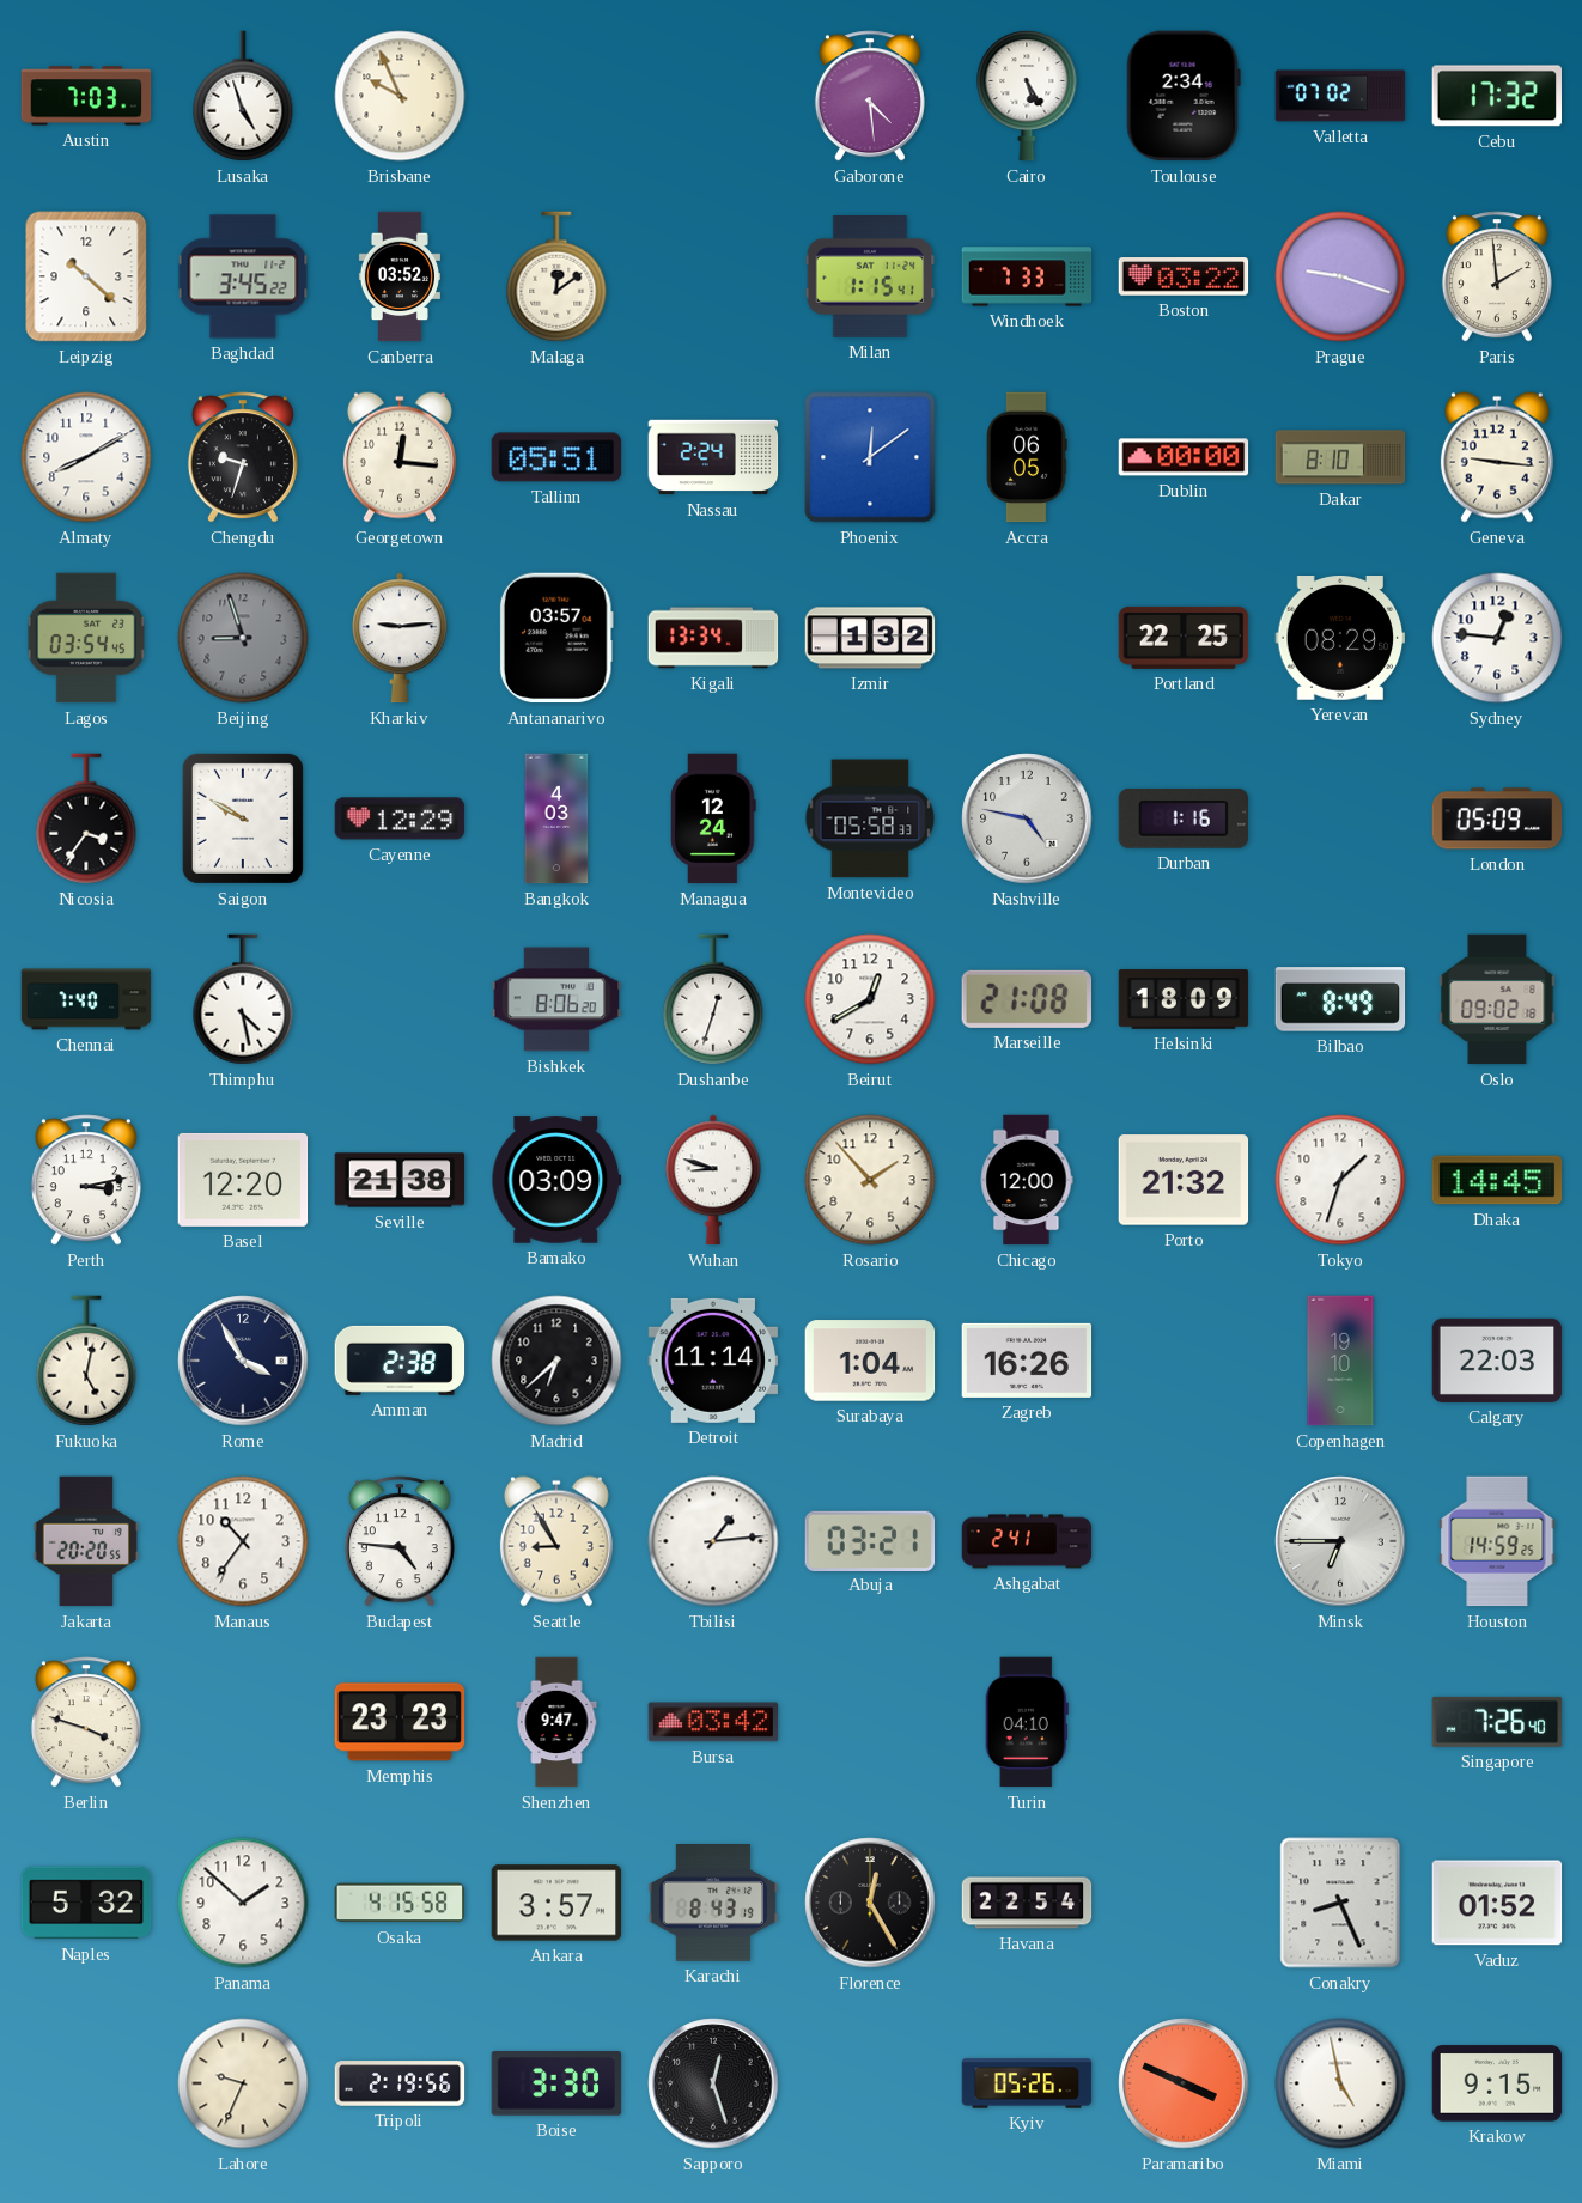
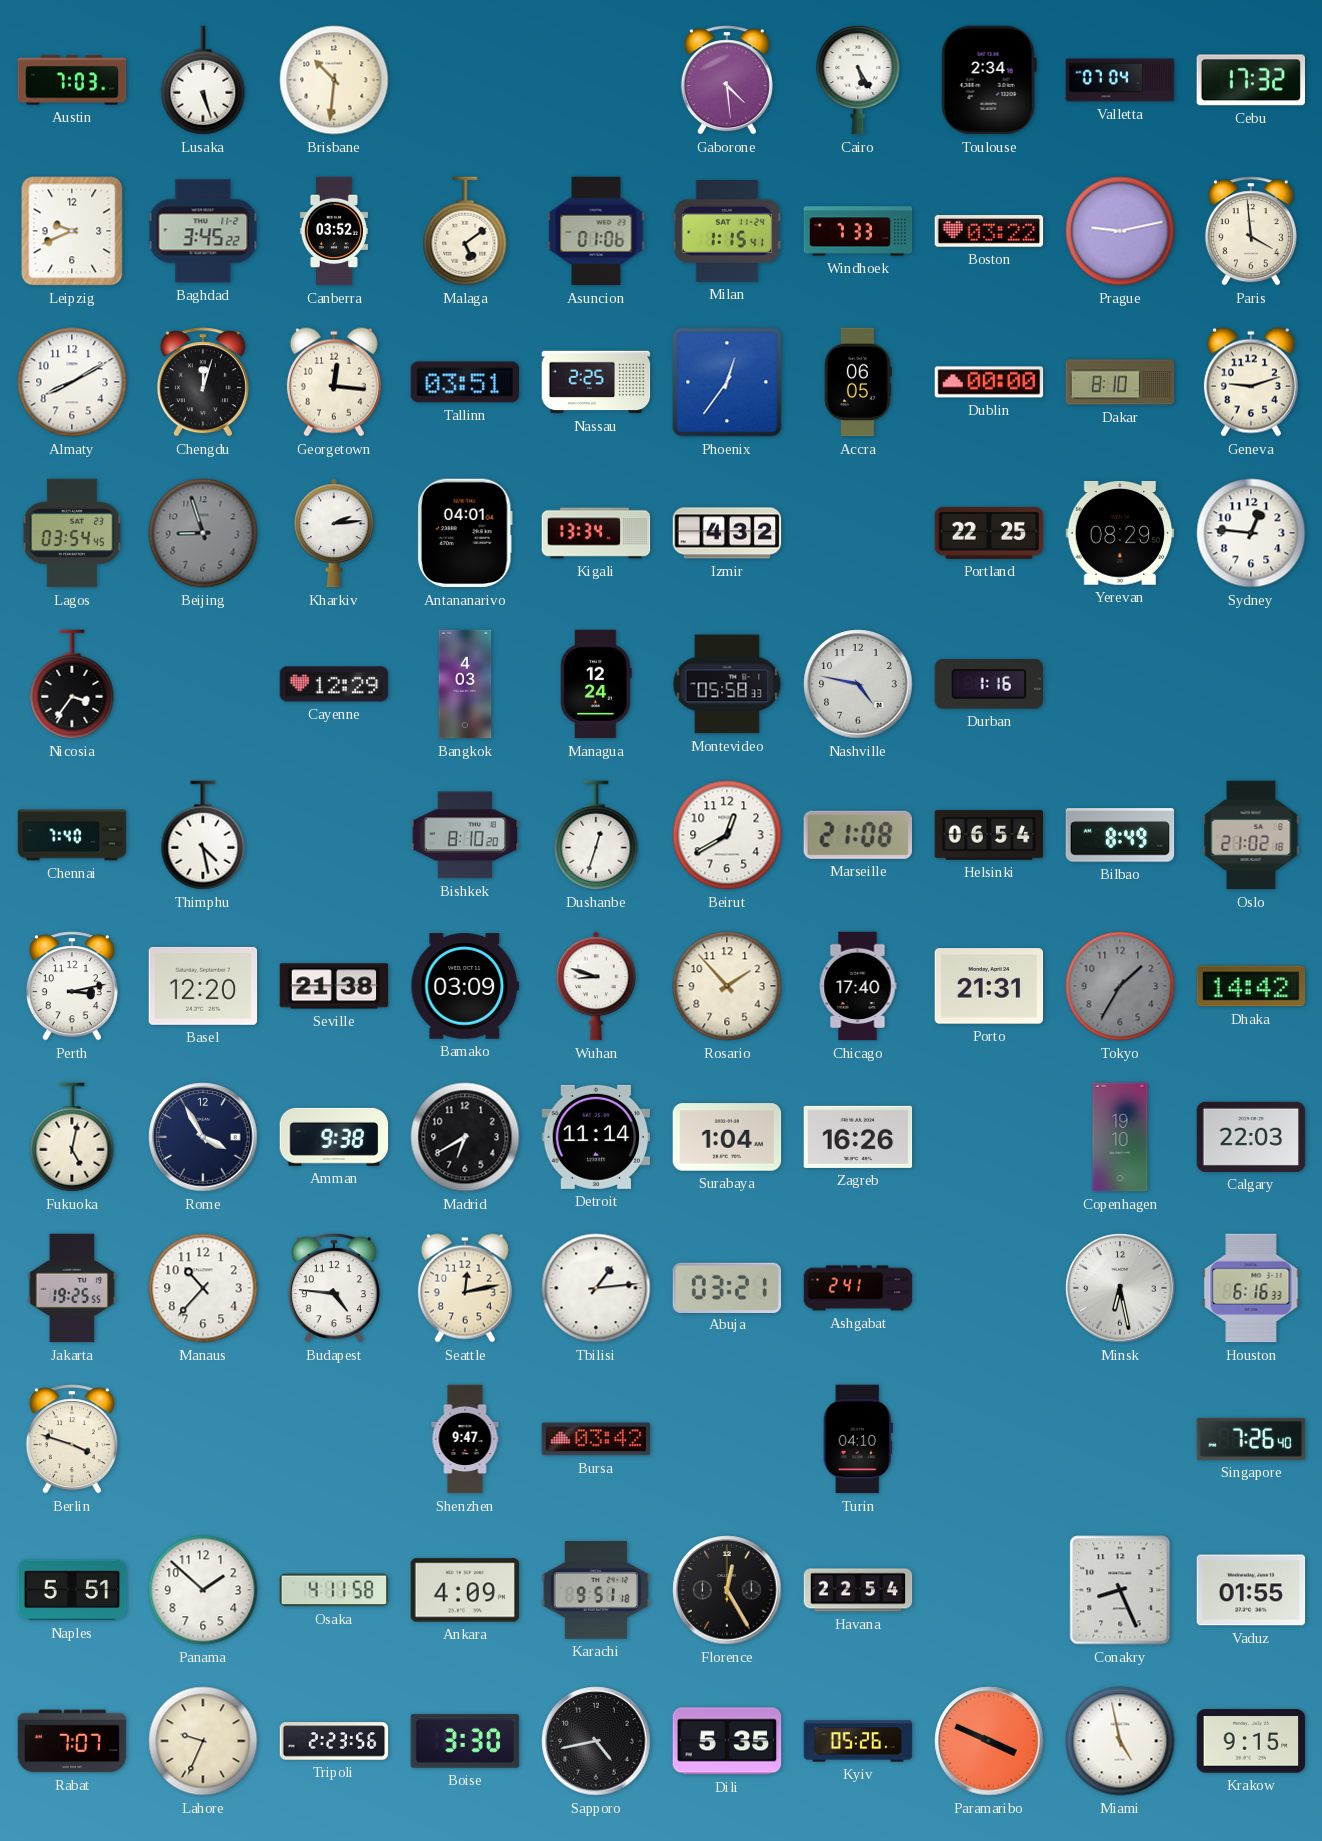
Lusaka: 4:57 -> 5:27
Brisbane: 9:56 -> 10:31
Valletta: 07:02 -> 07:04
Leipzig: 10:22 -> 9:41
Malaga: 12:09 -> 5:09
Asuncion: none -> 01:06
Prague: 9:18 -> 9:13
Paris: 1:59 -> 3:59
Chengdu: 9:33 -> 12:03
Tallinn: 05:51 -> 03:51
Nassau: 2:24 -> 2:25
Phoenix: 12:09 -> 12:36
Geneva: 9:16 -> 9:12
Kharkiv: 9:14 -> 2:14
Antananarivo: 03:57 -> 04:01
Izmir: 1:32 -> 4:32
Saigon: 9:50 -> none
London: 05:09 -> none
Bishkek: 8:06 -> 8:10
Helsinki: 18:09 -> 06:54
Oslo: 09:02 -> 21:02
Chicago: 12:00 -> 17:40
Porto: 21:32 -> 21:31
Tokyo: 1:33 -> 1:35
Tokyo dial: white -> grey
Dhaka: 14:45 -> 14:42
Amman: 2:38 -> 9:38
Madrid: 6:38 -> 6:40
Jakarta: 20:20 -> 19:25
Manaus: 10:36 -> 10:37
Seattle: 8:55 -> 12:13
Minsk: 6:45 -> 6:28
Houston: 14:59 -> 6:16
Memphis: 23:23 -> none
Naples: 5:32 -> 5:51
Osaka: 4:15 -> 4:11
Ankara: 3:57 -> 4:09
Karachi: 8:43 -> 9:51
Vaduz: 01:52 -> 01:55
Rabat: none -> 7:07
Tripoli: 2:19 -> 2:23
Sapporo: 12:27 -> 4:43
Dili: none -> 5:35
